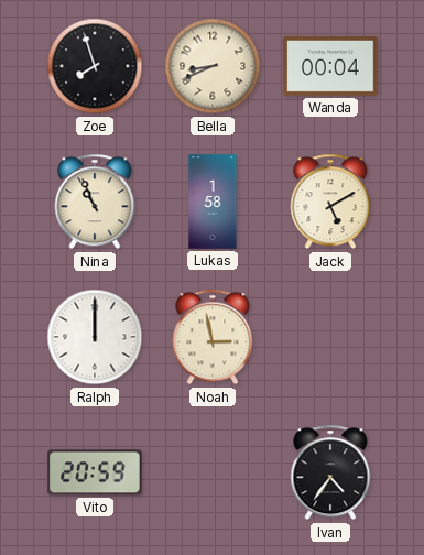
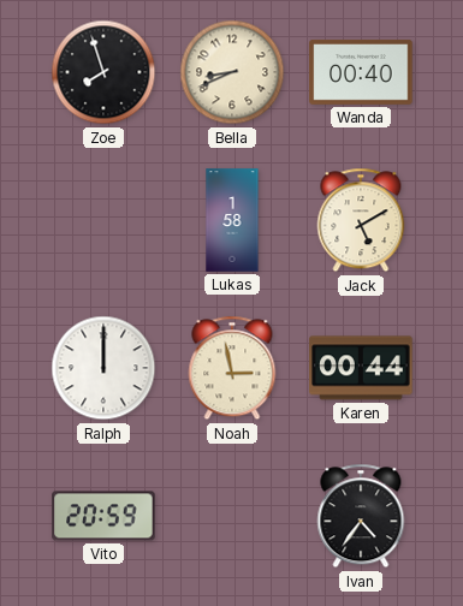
Wanda: 00:04 -> 00:40
Nina: 10:56 -> none
Karen: none -> 00:44
